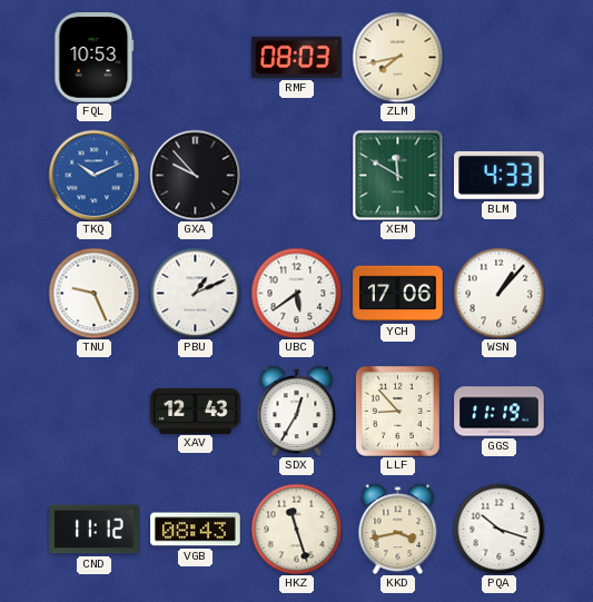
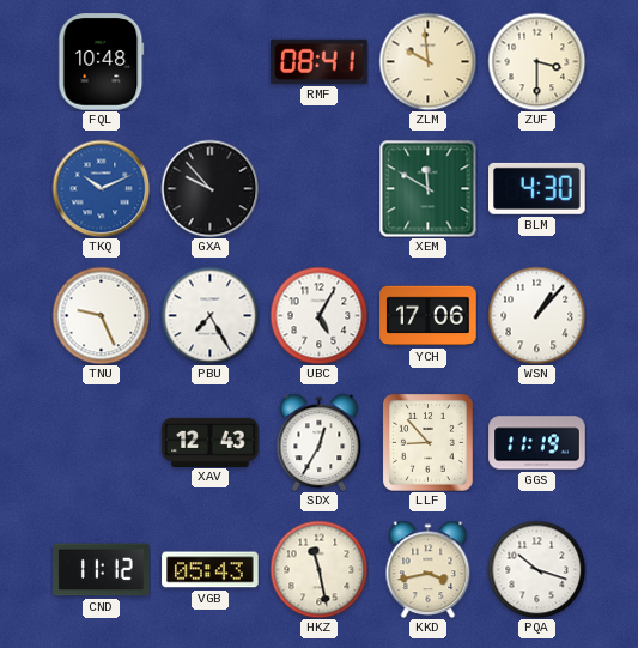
FQL: 10:53 -> 10:48
RMF: 08:03 -> 08:41
ZLM: 7:43 -> 9:59
ZUF: none -> 3:30
BLM: 4:33 -> 4:30
PBU: 1:11 -> 7:25
UBC: 5:39 -> 5:05
VGB: 08:43 -> 05:43
HKZ: 11:27 -> 11:28
